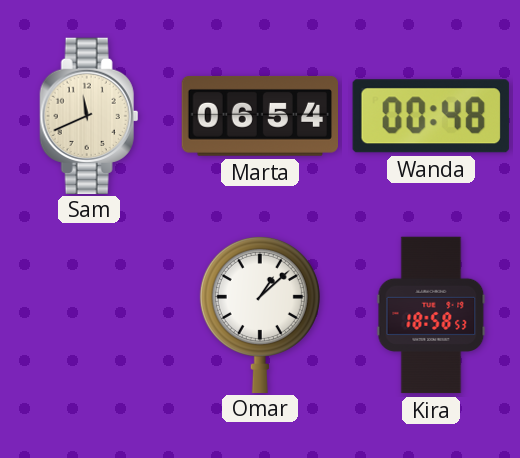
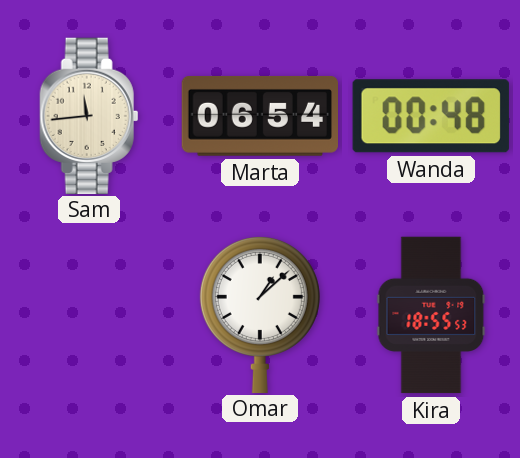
Sam: 11:41 -> 11:44
Kira: 18:58 -> 18:55
